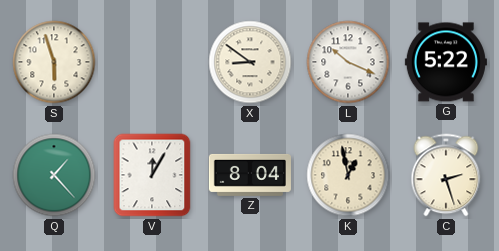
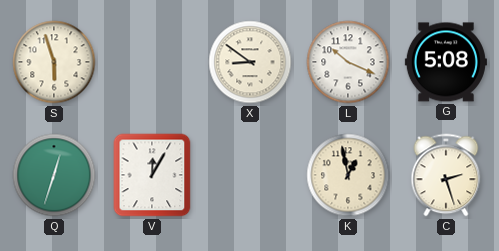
G: 5:22 -> 5:08
Q: 1:23 -> 12:33
Z: 8:04 -> none
